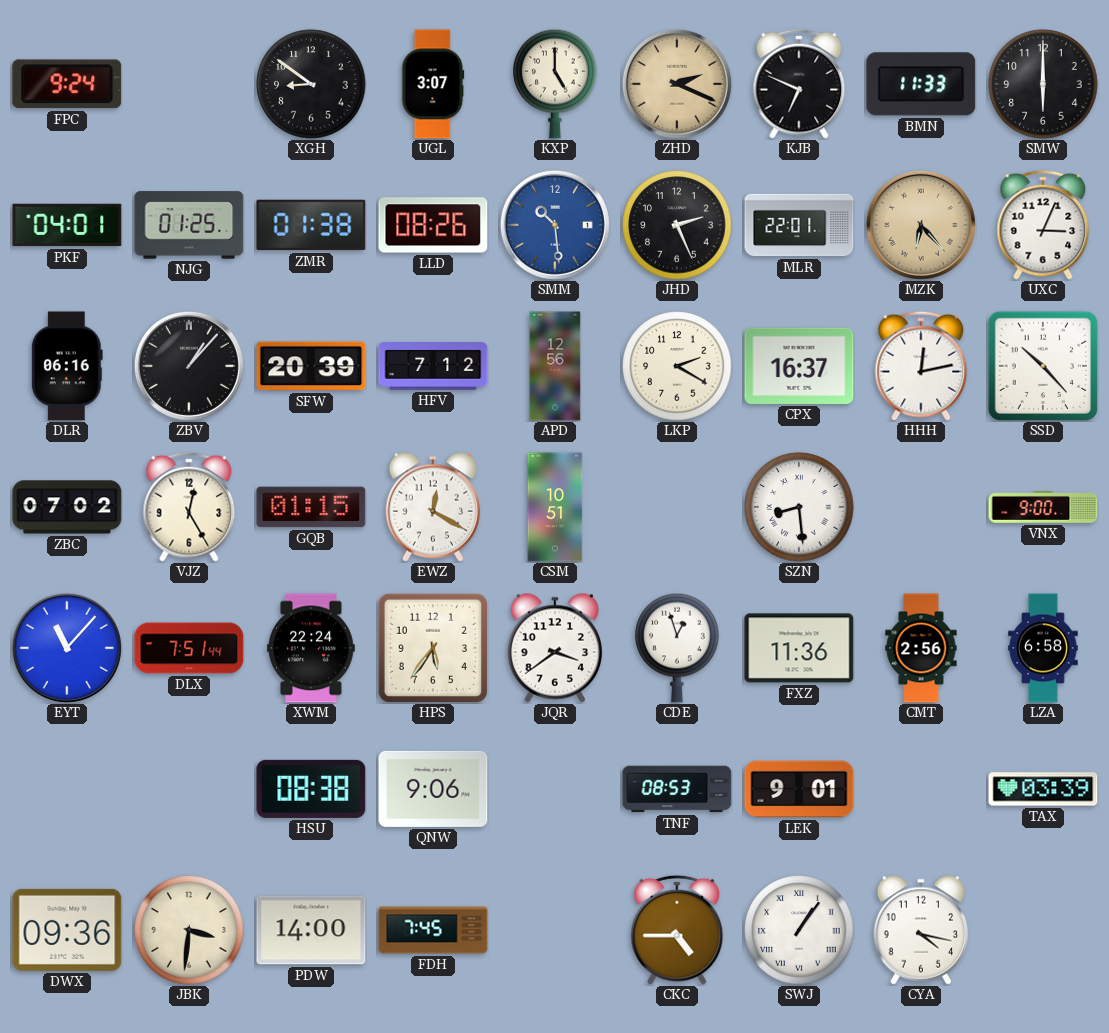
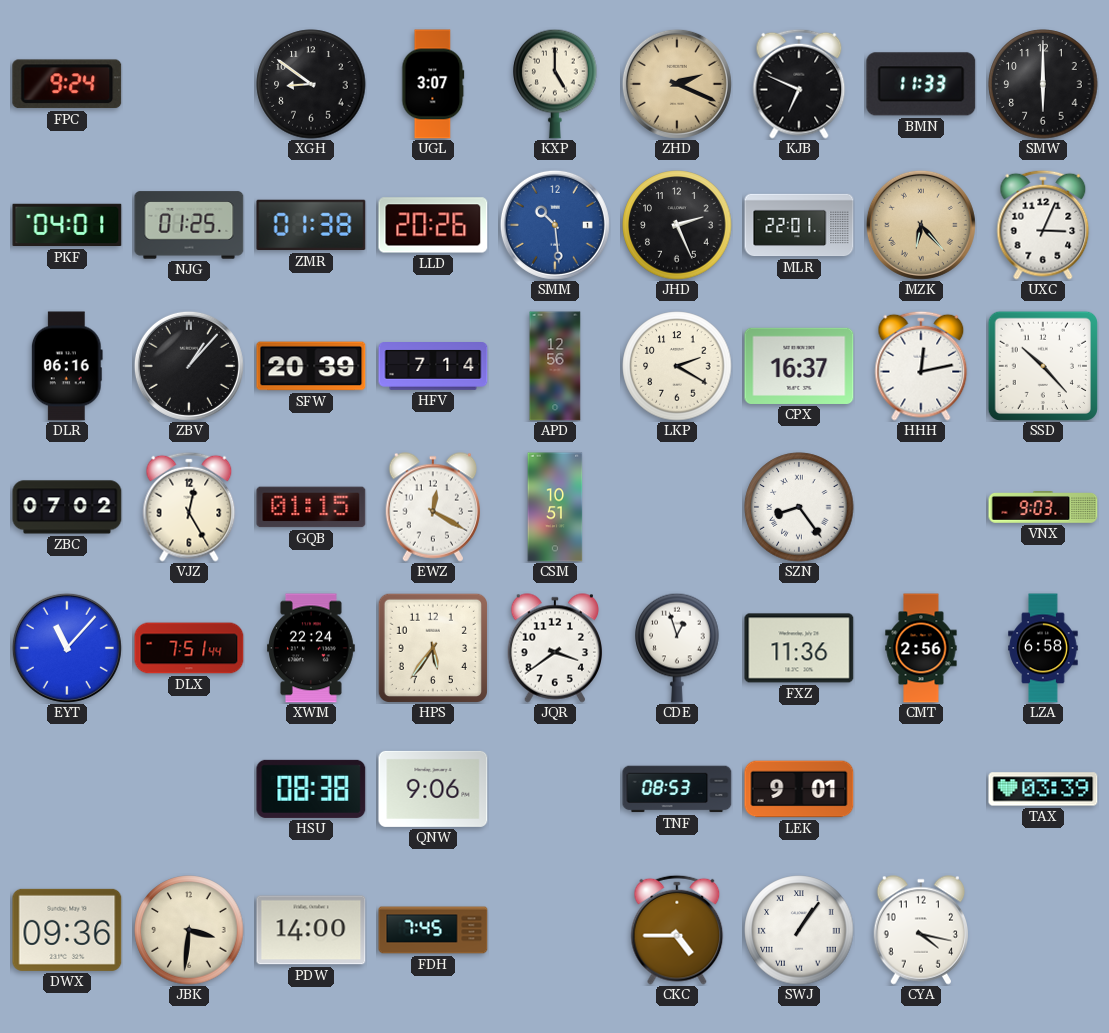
LLD: 08:26 -> 20:26
HFV: 7:12 -> 7:14
SZN: 8:29 -> 8:24
VNX: 9:00 -> 9:03
